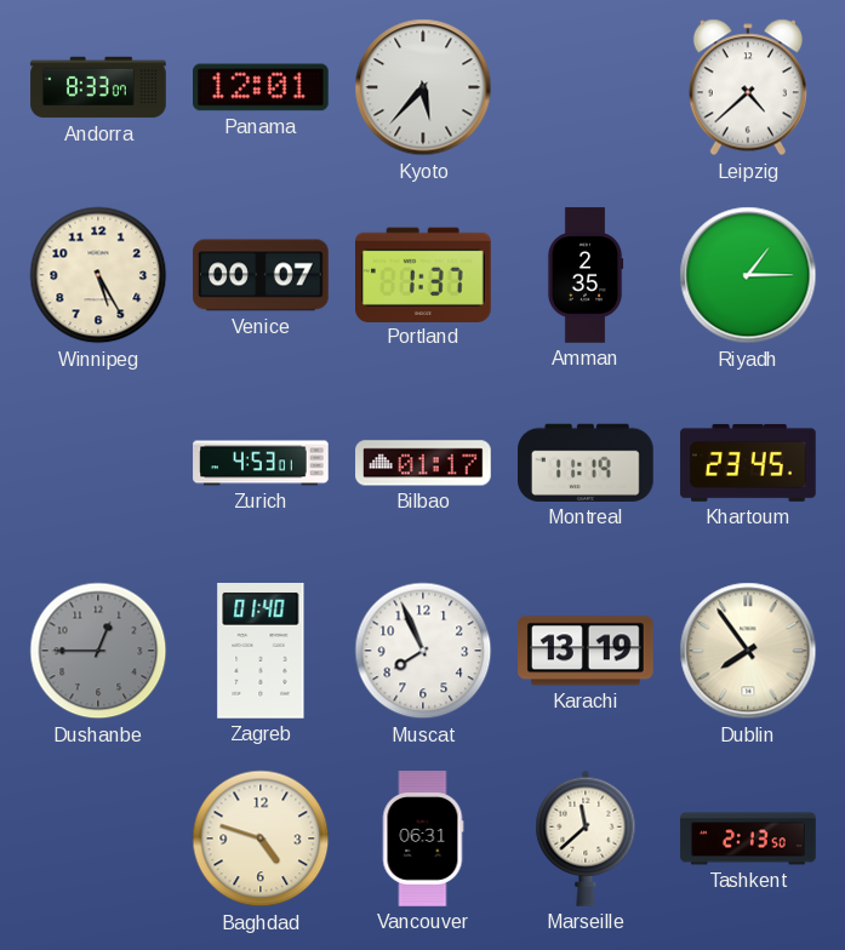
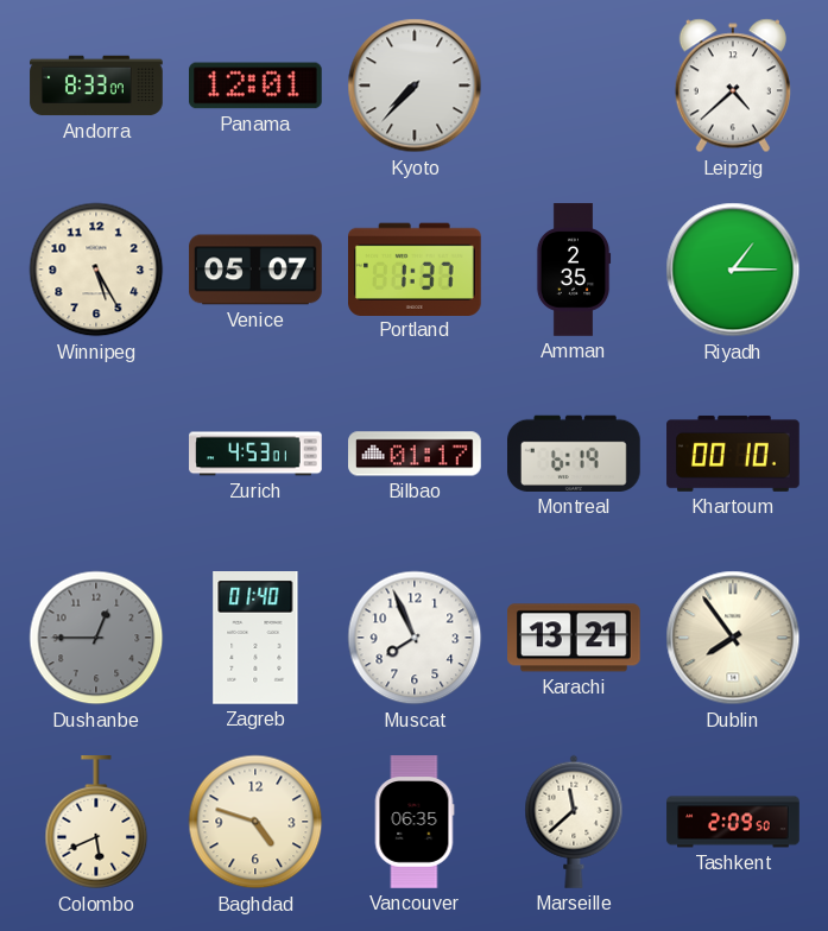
Kyoto: 5:37 -> 7:37
Venice: 00:07 -> 05:07
Montreal: 11:19 -> 6:19
Khartoum: 23:45 -> 00:10
Karachi: 13:19 -> 13:21
Colombo: none -> 5:41
Vancouver: 06:31 -> 06:35
Tashkent: 2:13 -> 2:09
